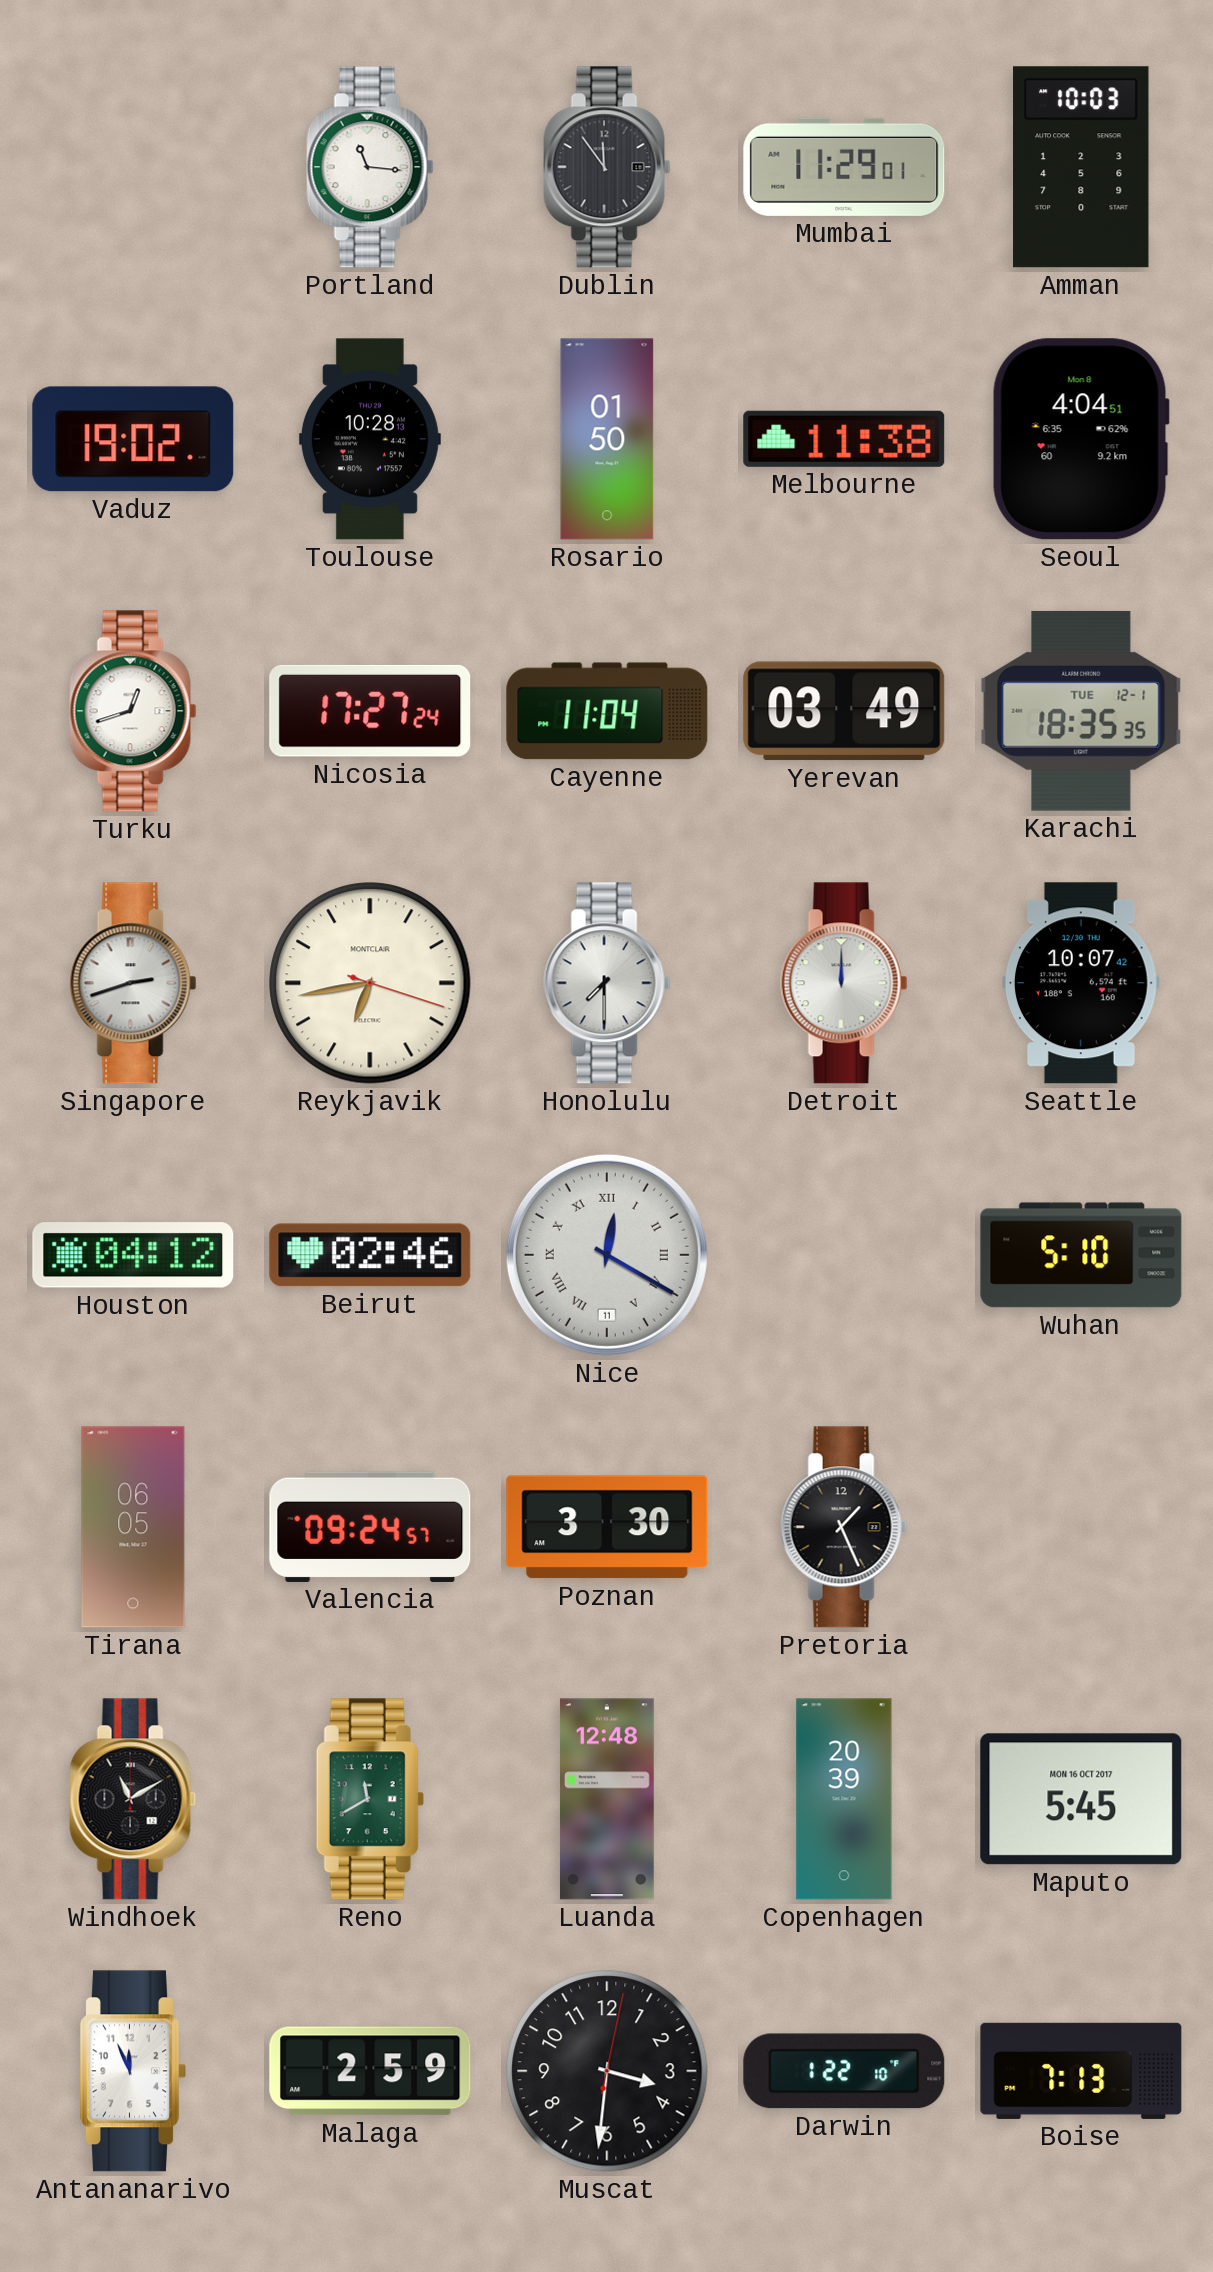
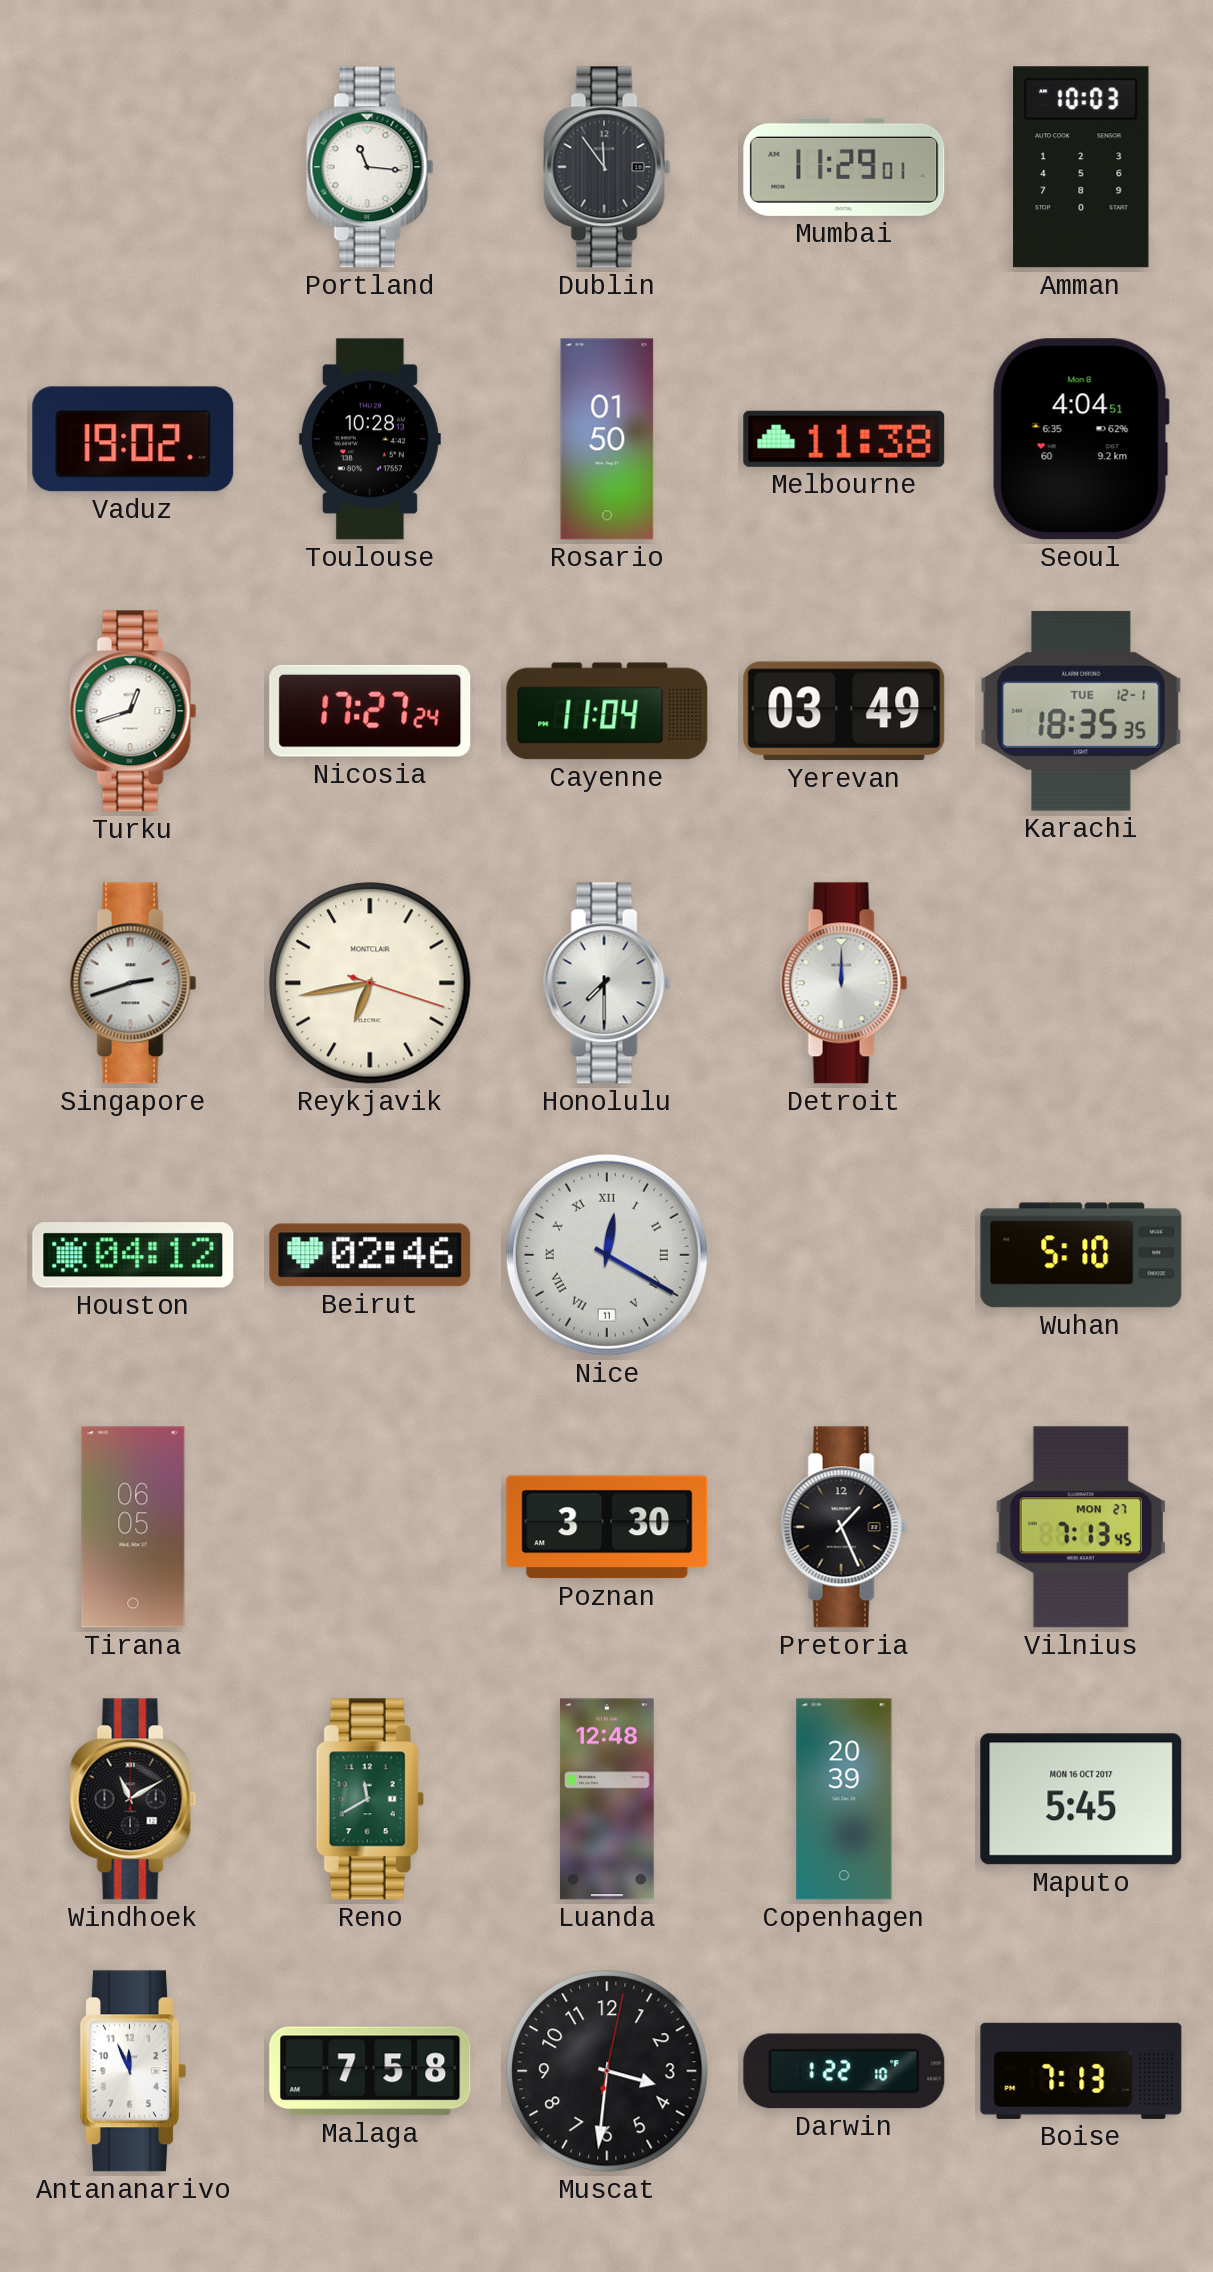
Seattle: 10:07 -> none
Valencia: 09:24 -> none
Vilnius: none -> 7:13
Malaga: 2:59 -> 7:58
